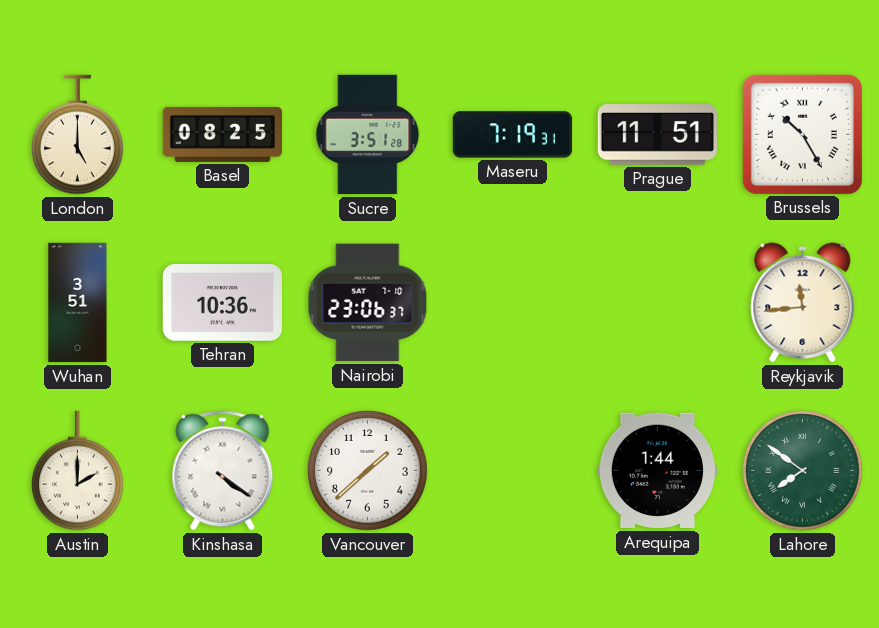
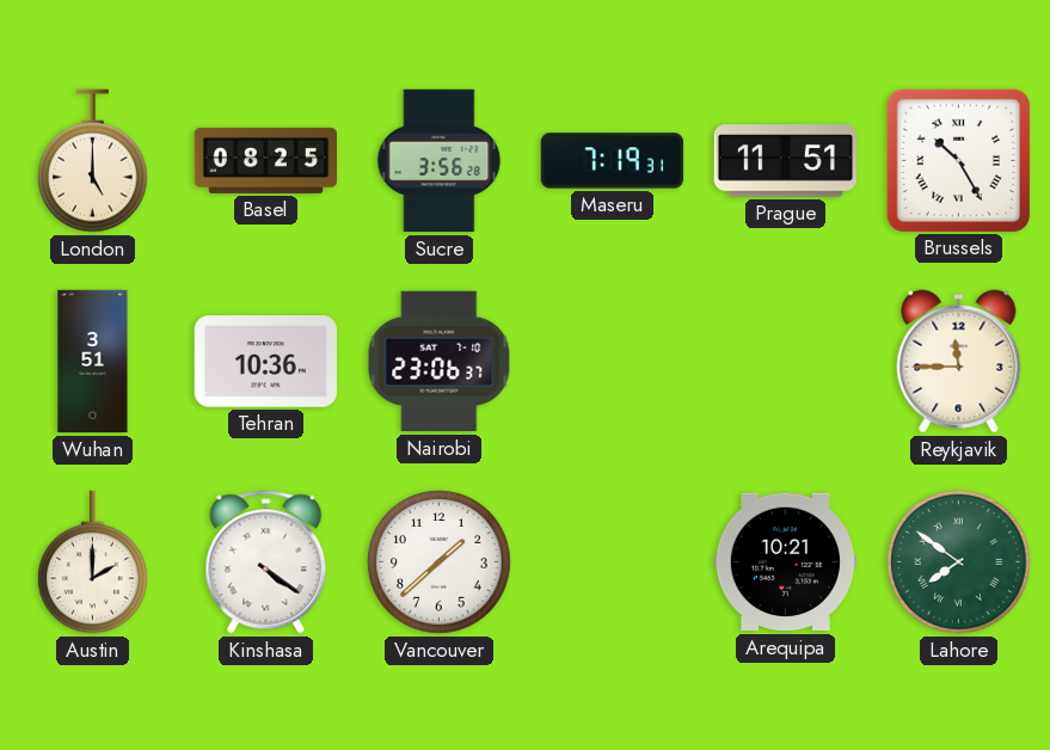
Sucre: 3:51 -> 3:56
Reykjavik: 11:44 -> 11:45
Arequipa: 1:44 -> 10:21
